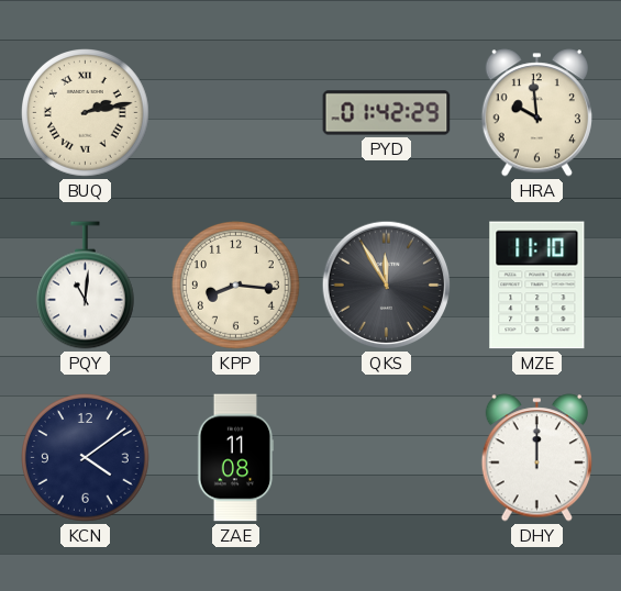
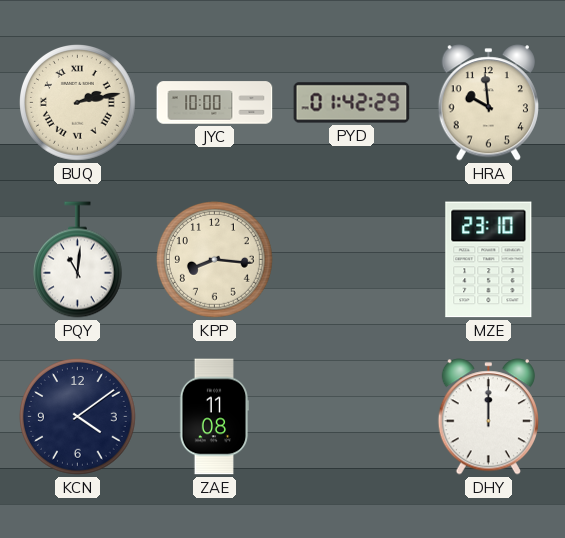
JYC: none -> 10:00
QKS: 11:55 -> none
MZE: 11:10 -> 23:10
